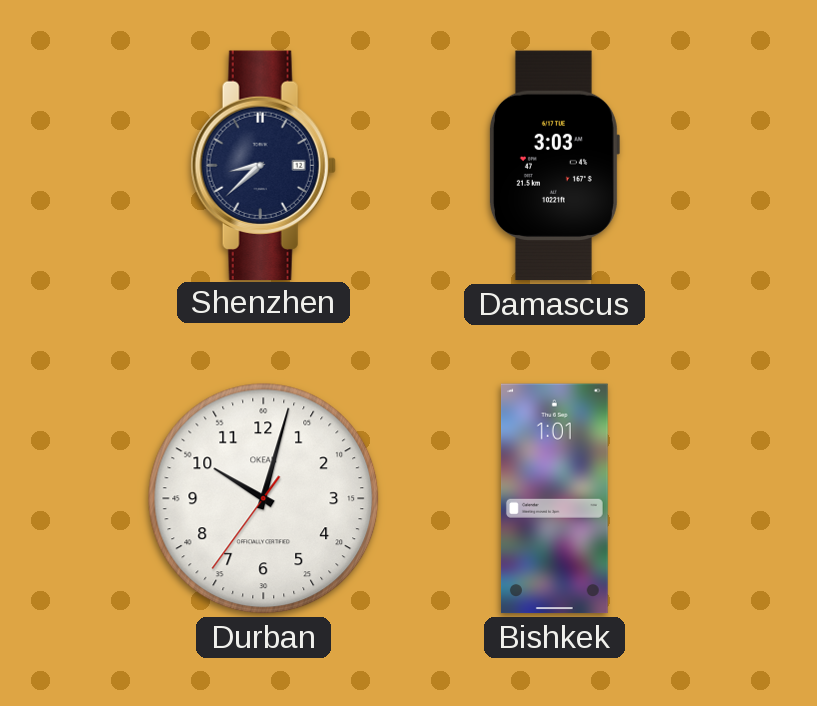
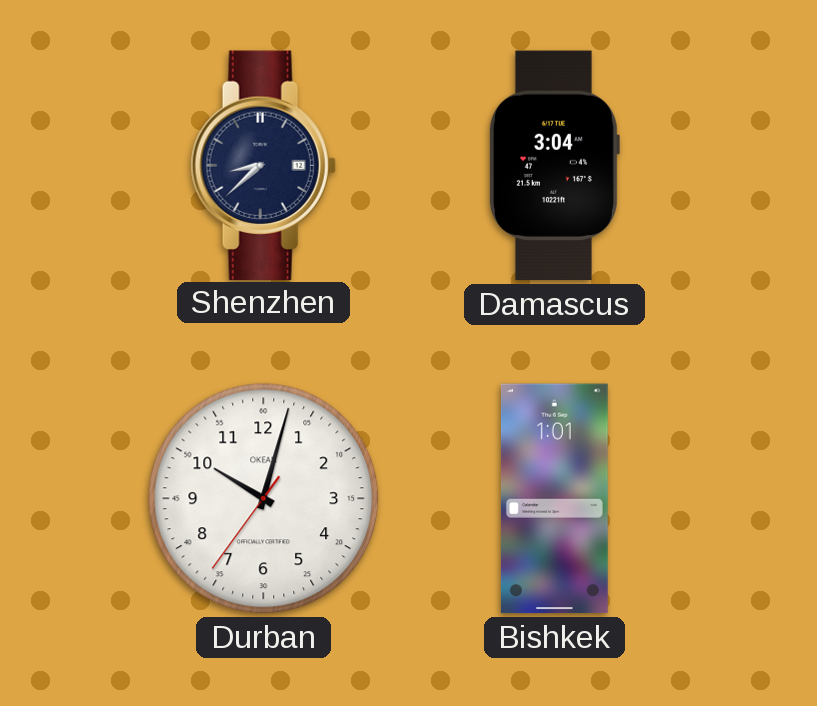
Damascus: 3:03 -> 3:04
